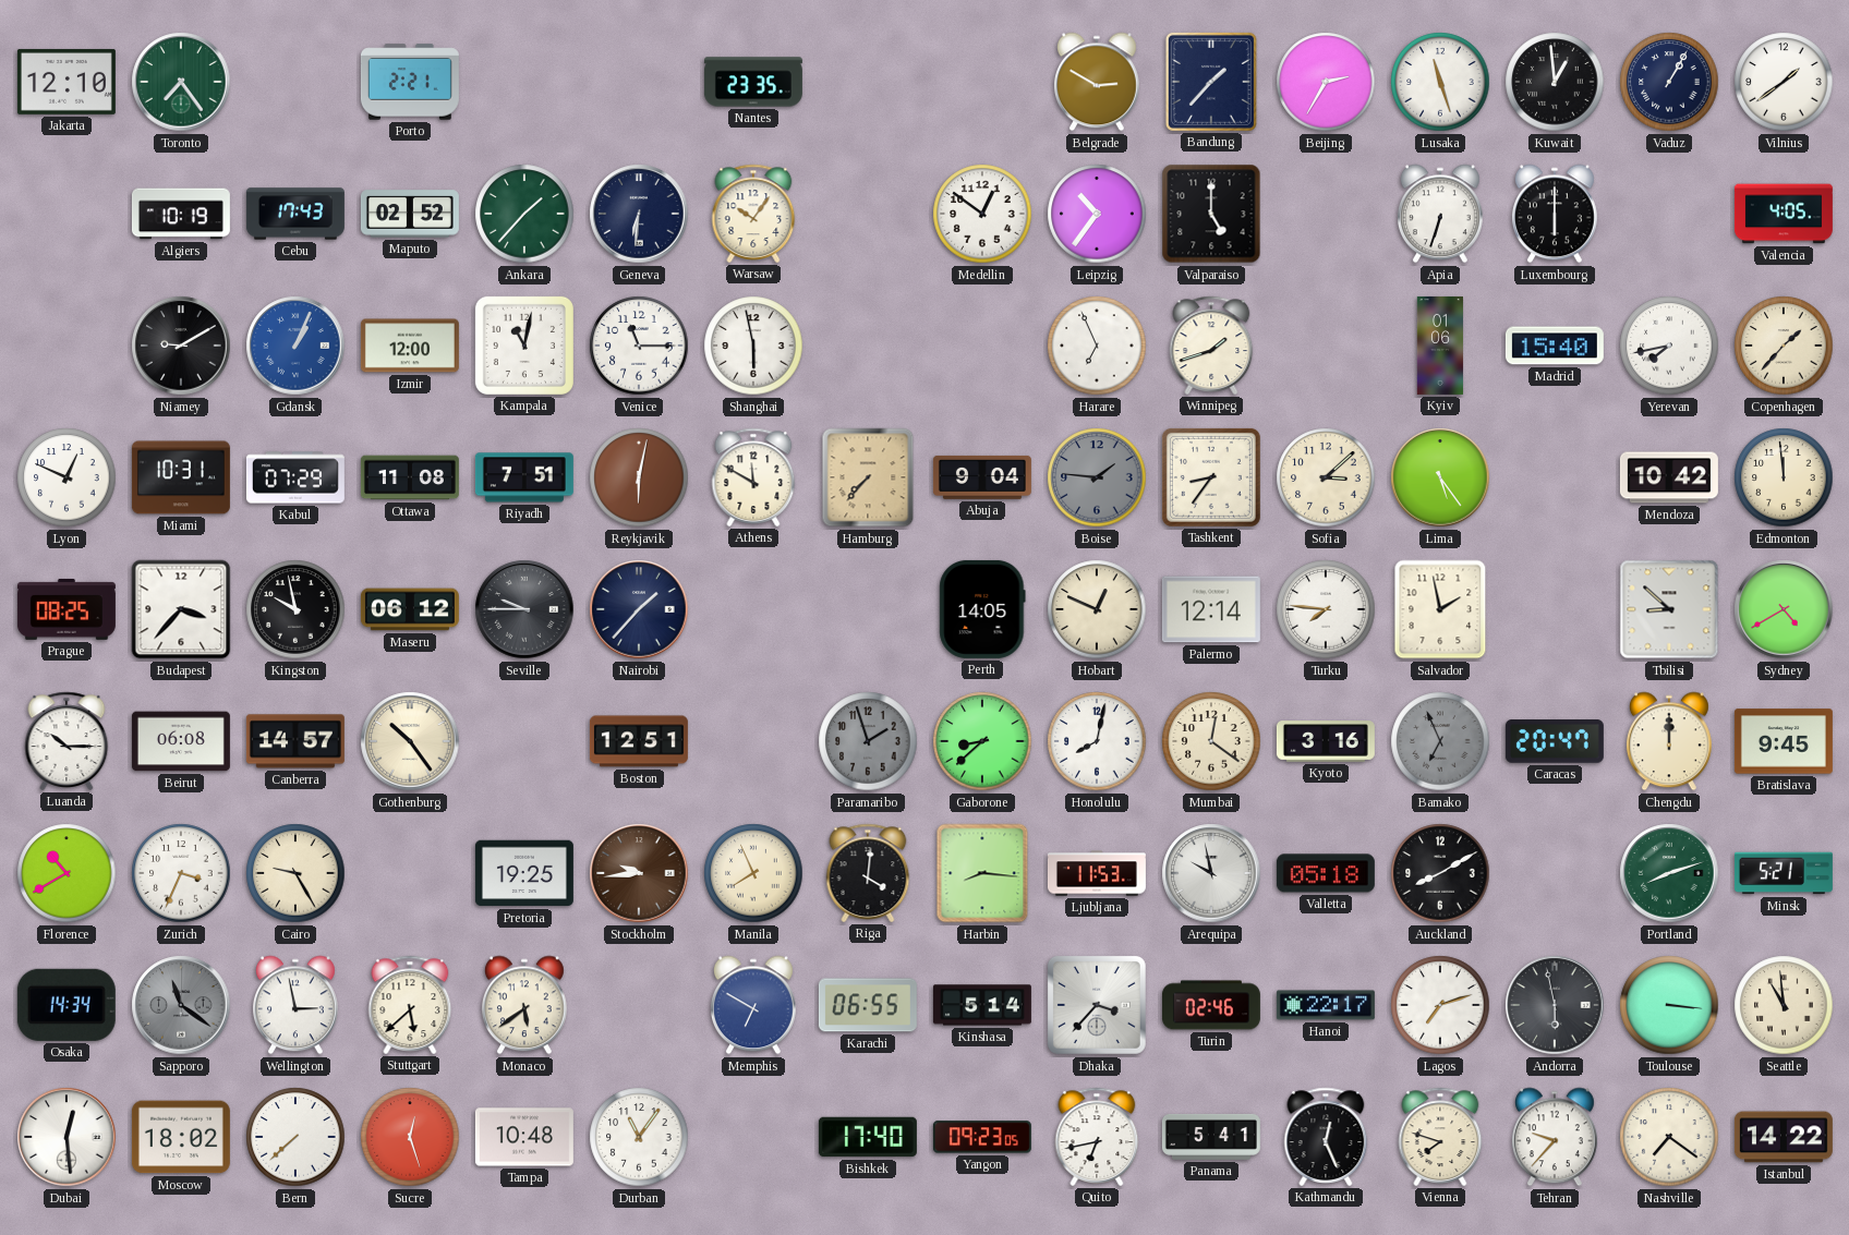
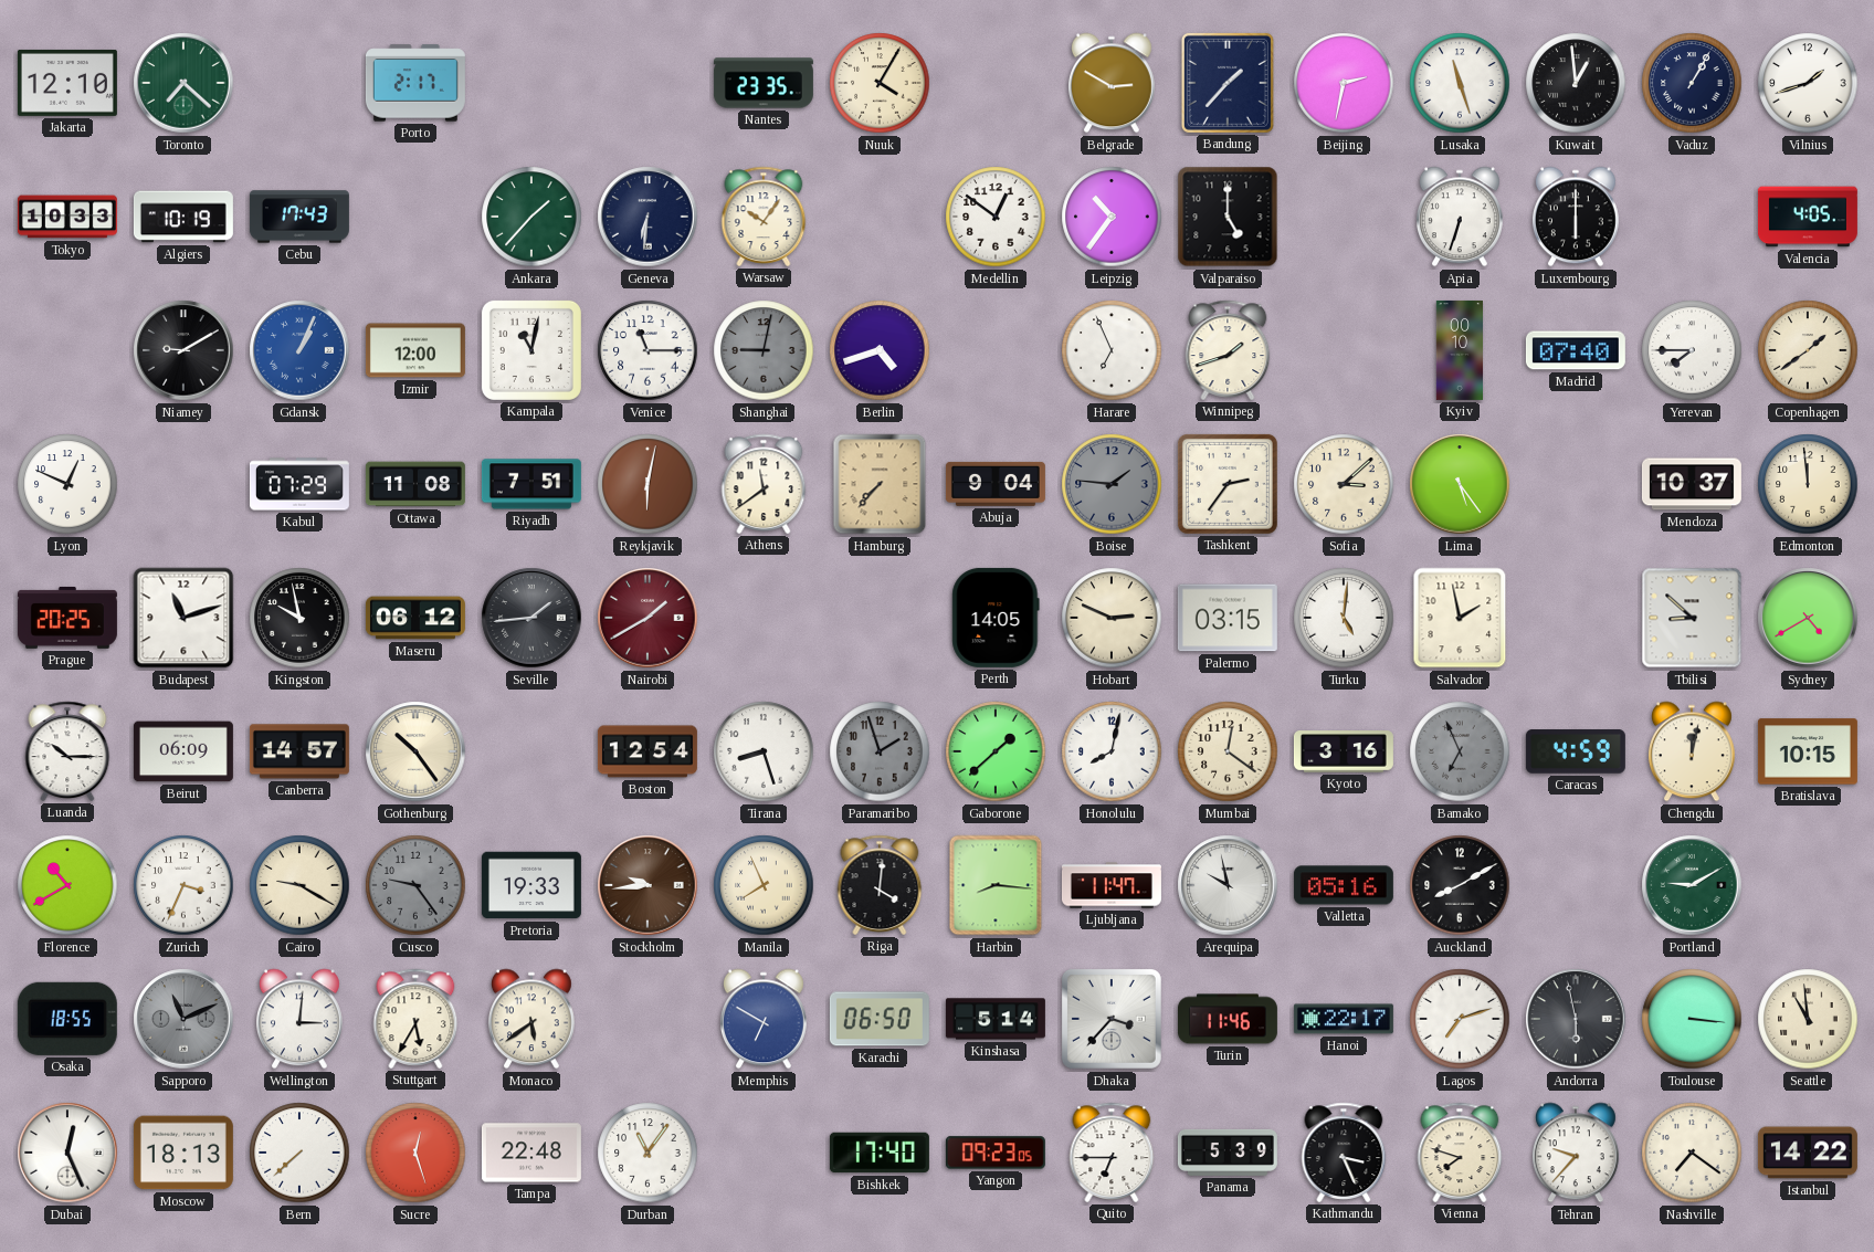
Toronto: 7:24 -> 7:22
Porto: 2:21 -> 2:17
Nuuk: none -> 4:05
Beijing: 2:35 -> 2:32
Vilnius: 1:39 -> 1:42
Tokyo: none -> 10:33
Maputo: 02:52 -> none
Shanghai: 5:58 -> 9:02
Shanghai dial: white -> grey
Berlin: none -> 4:42
Kyiv: 01:06 -> 00:10
Madrid: 15:40 -> 07:40
Yerevan: 7:43 -> 7:45
Copenhagen: 1:37 -> 1:39
Miami: 10:31 -> none
Athens: 11:50 -> 11:39
Tashkent: 8:36 -> 2:36
Mendoza: 10:42 -> 10:37
Prague: 08:25 -> 20:25
Budapest: 3:37 -> 11:12
Seville: 9:45 -> 1:44
Nairobi: 1:37 -> 1:40
Nairobi dial: navy -> burgundy
Hobart: 12:49 -> 2:49
Palermo: 12:14 -> 03:15
Turku: 7:46 -> 5:01
Beirut: 06:08 -> 06:09
Boston: 12:51 -> 12:54
Tirana: none -> 8:27
Gaborone: 8:38 -> 1:38
Caracas: 20:47 -> 4:59
Chengdu: 12:00 -> 12:02
Bratislava: 9:45 -> 10:15
Cairo: 9:25 -> 9:20
Cusco: none -> 9:24
Pretoria: 19:25 -> 19:33
Ljubljana: 11:53 -> 11:47
Valletta: 05:18 -> 05:16
Portland: 8:12 -> 9:10
Minsk: 5:21 -> none
Osaka: 14:34 -> 18:55
Sapporo: 11:21 -> 11:11
Wellington: 2:58 -> 3:01
Stuttgart: 5:38 -> 5:35
Karachi: 06:55 -> 06:50
Turin: 02:46 -> 11:46
Dubai: 12:29 -> 12:26
Moscow: 18:02 -> 18:13
Tampa: 10:48 -> 22:48
Quito: 6:43 -> 6:45
Panama: 5:41 -> 5:39
Kathmandu: 12:26 -> 3:26
